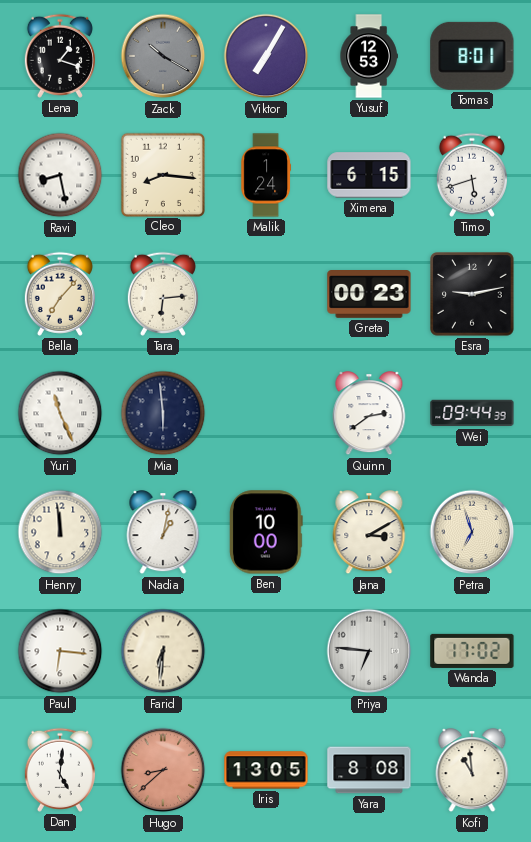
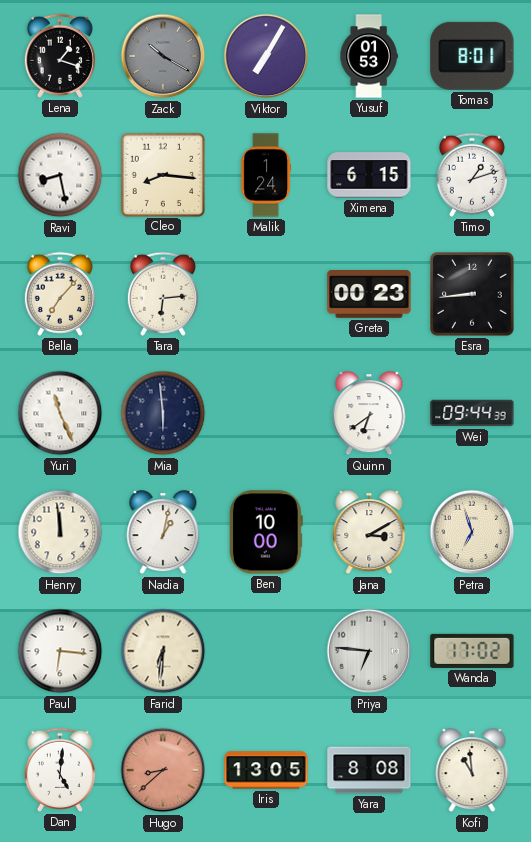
Yusuf: 12:53 -> 01:53
Timo: 5:42 -> 1:12
Esra: 9:13 -> 8:44
Quinn: 2:39 -> 6:39
